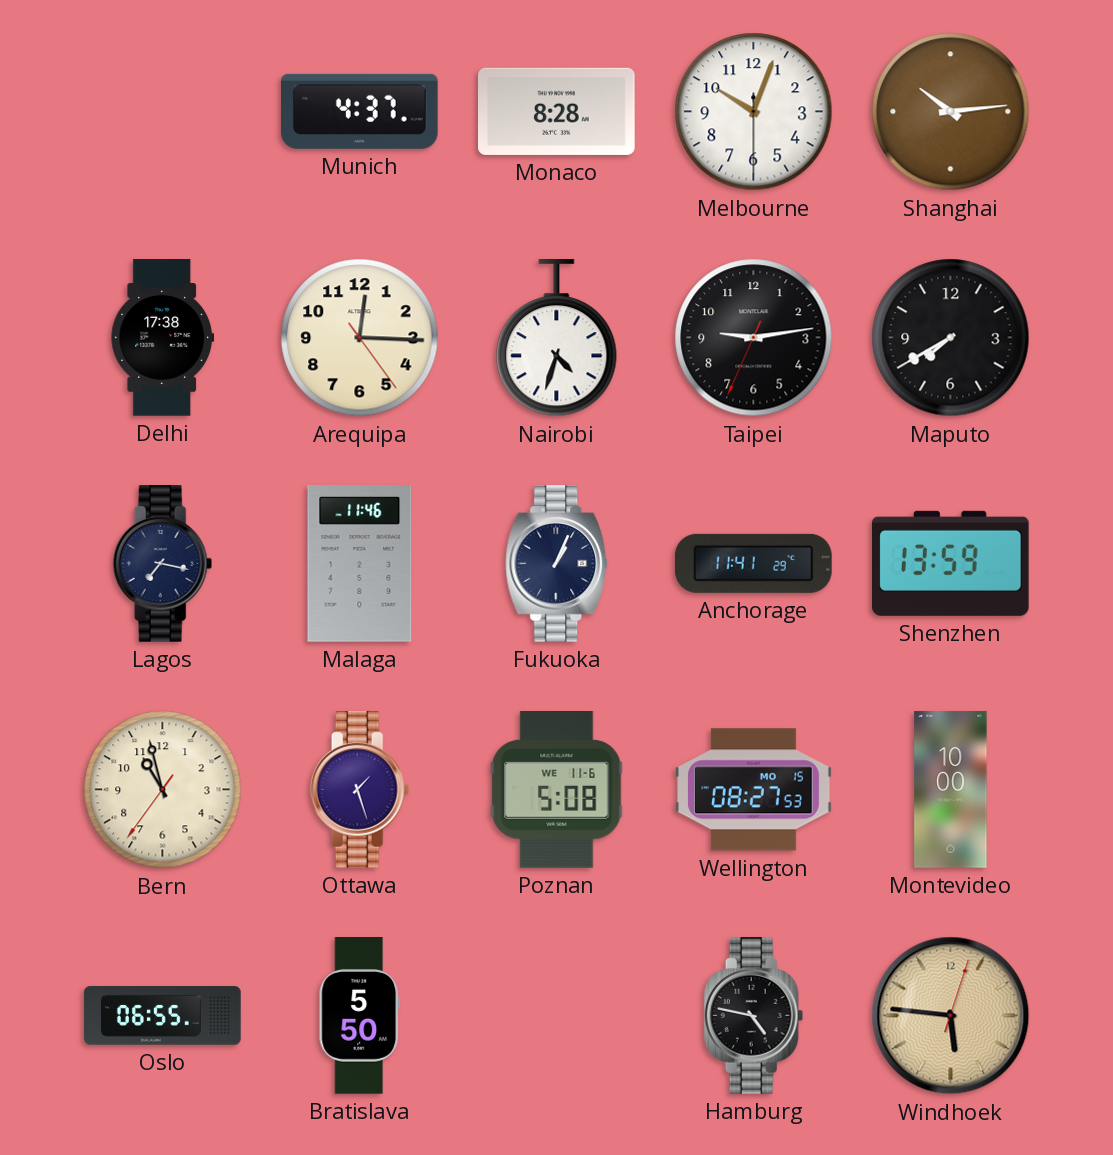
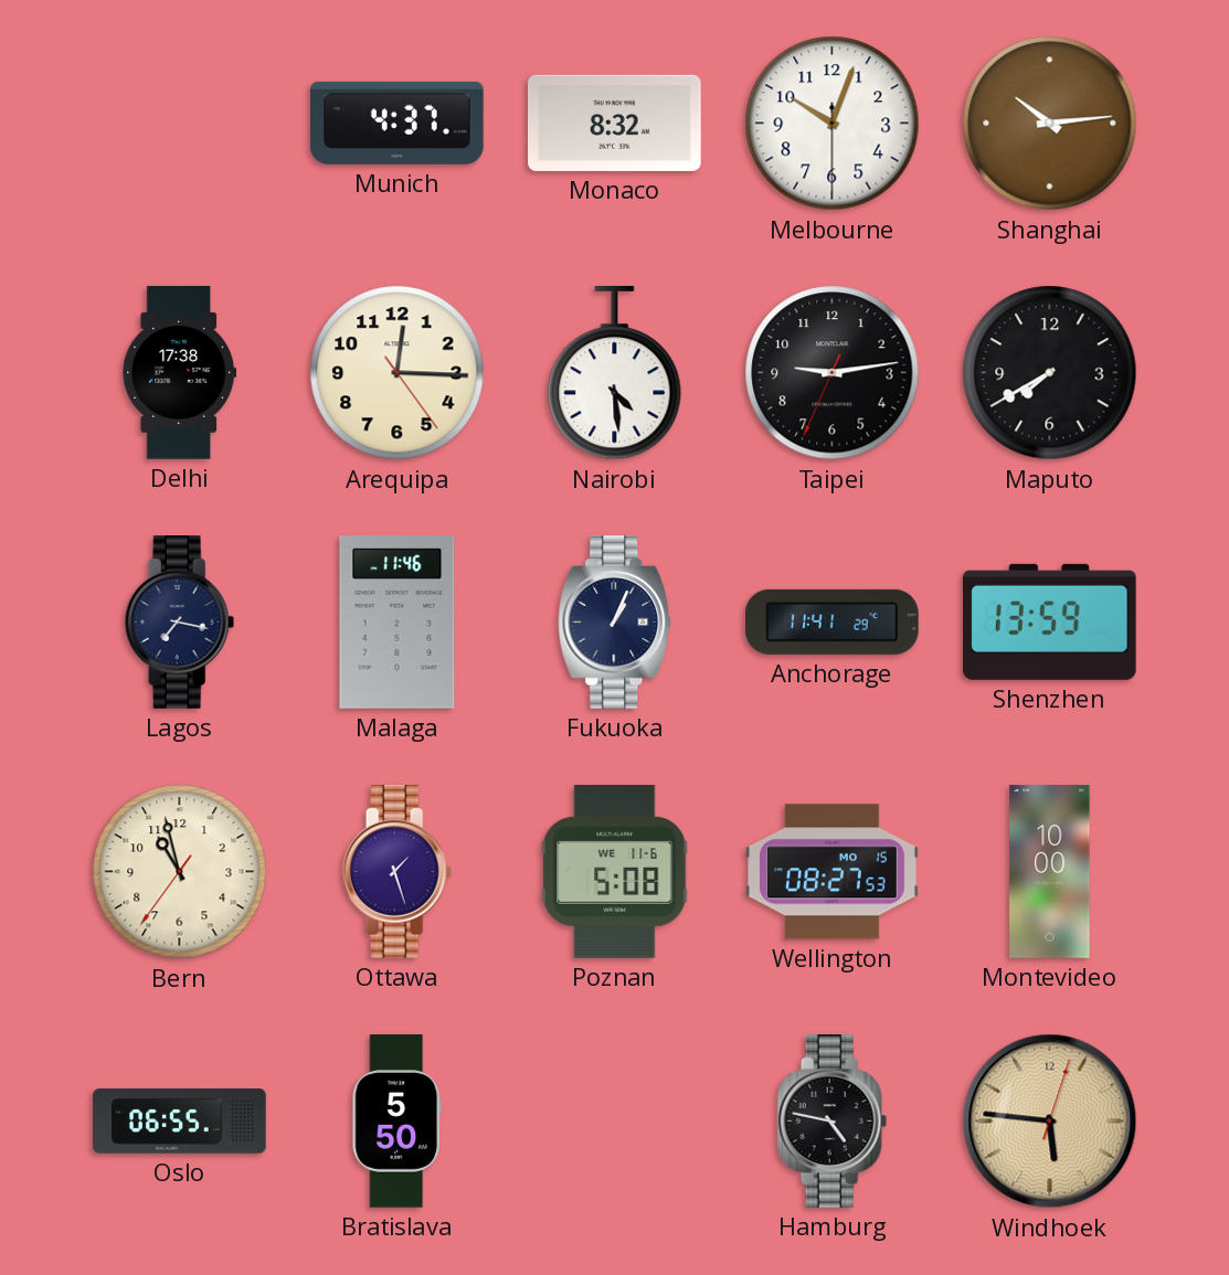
Monaco: 8:28 -> 8:32
Nairobi: 4:33 -> 4:29
